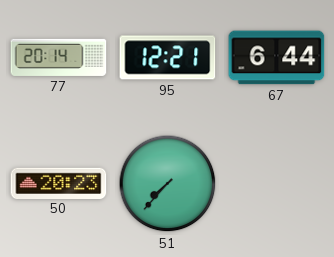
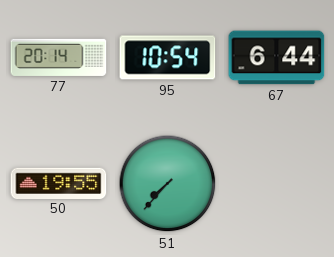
95: 12:21 -> 10:54
50: 20:23 -> 19:55
